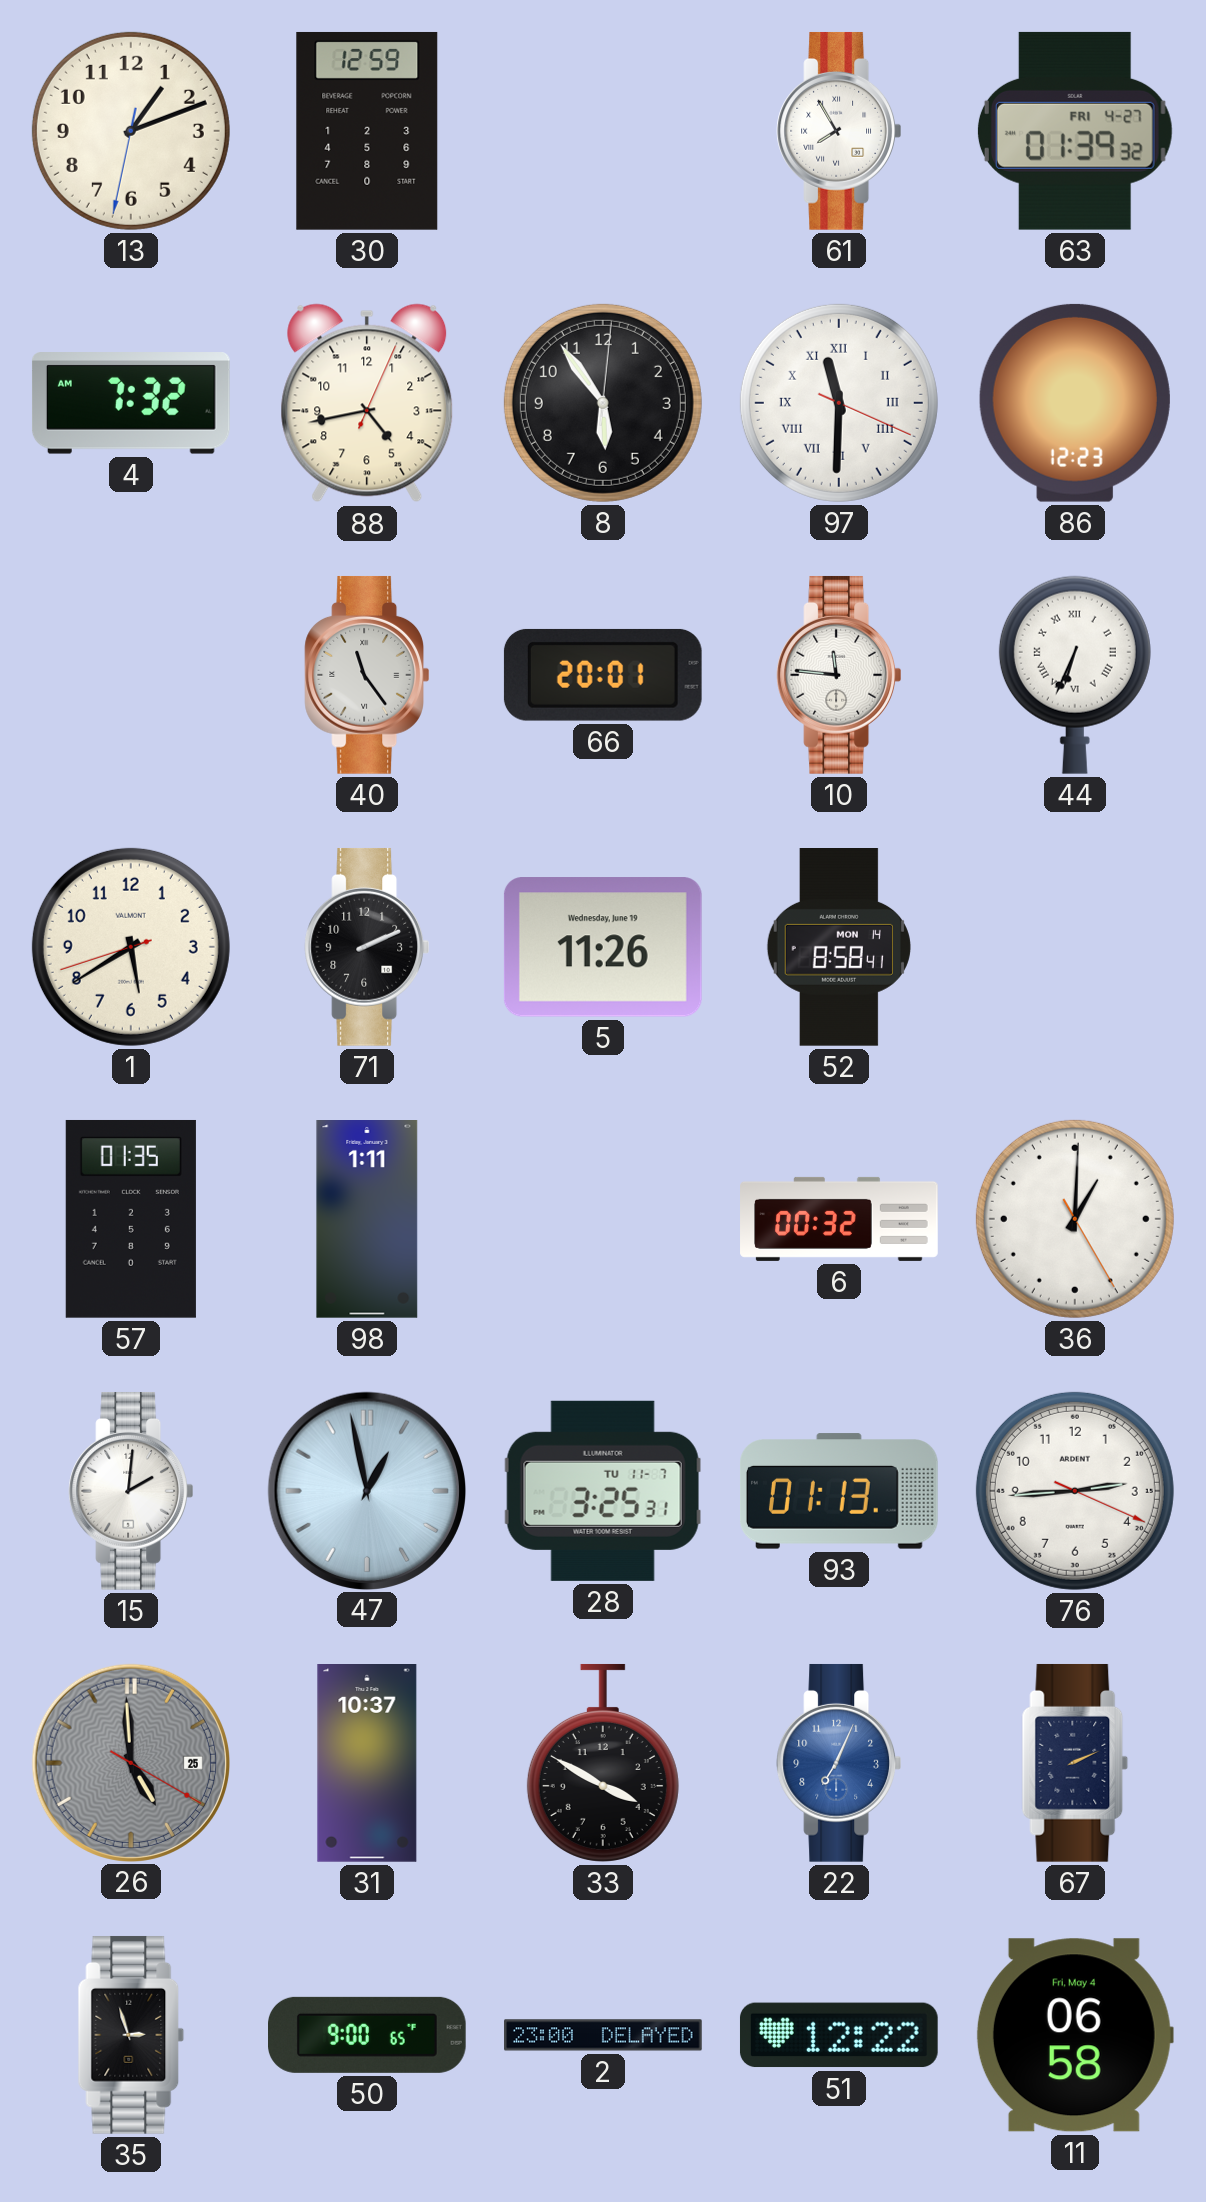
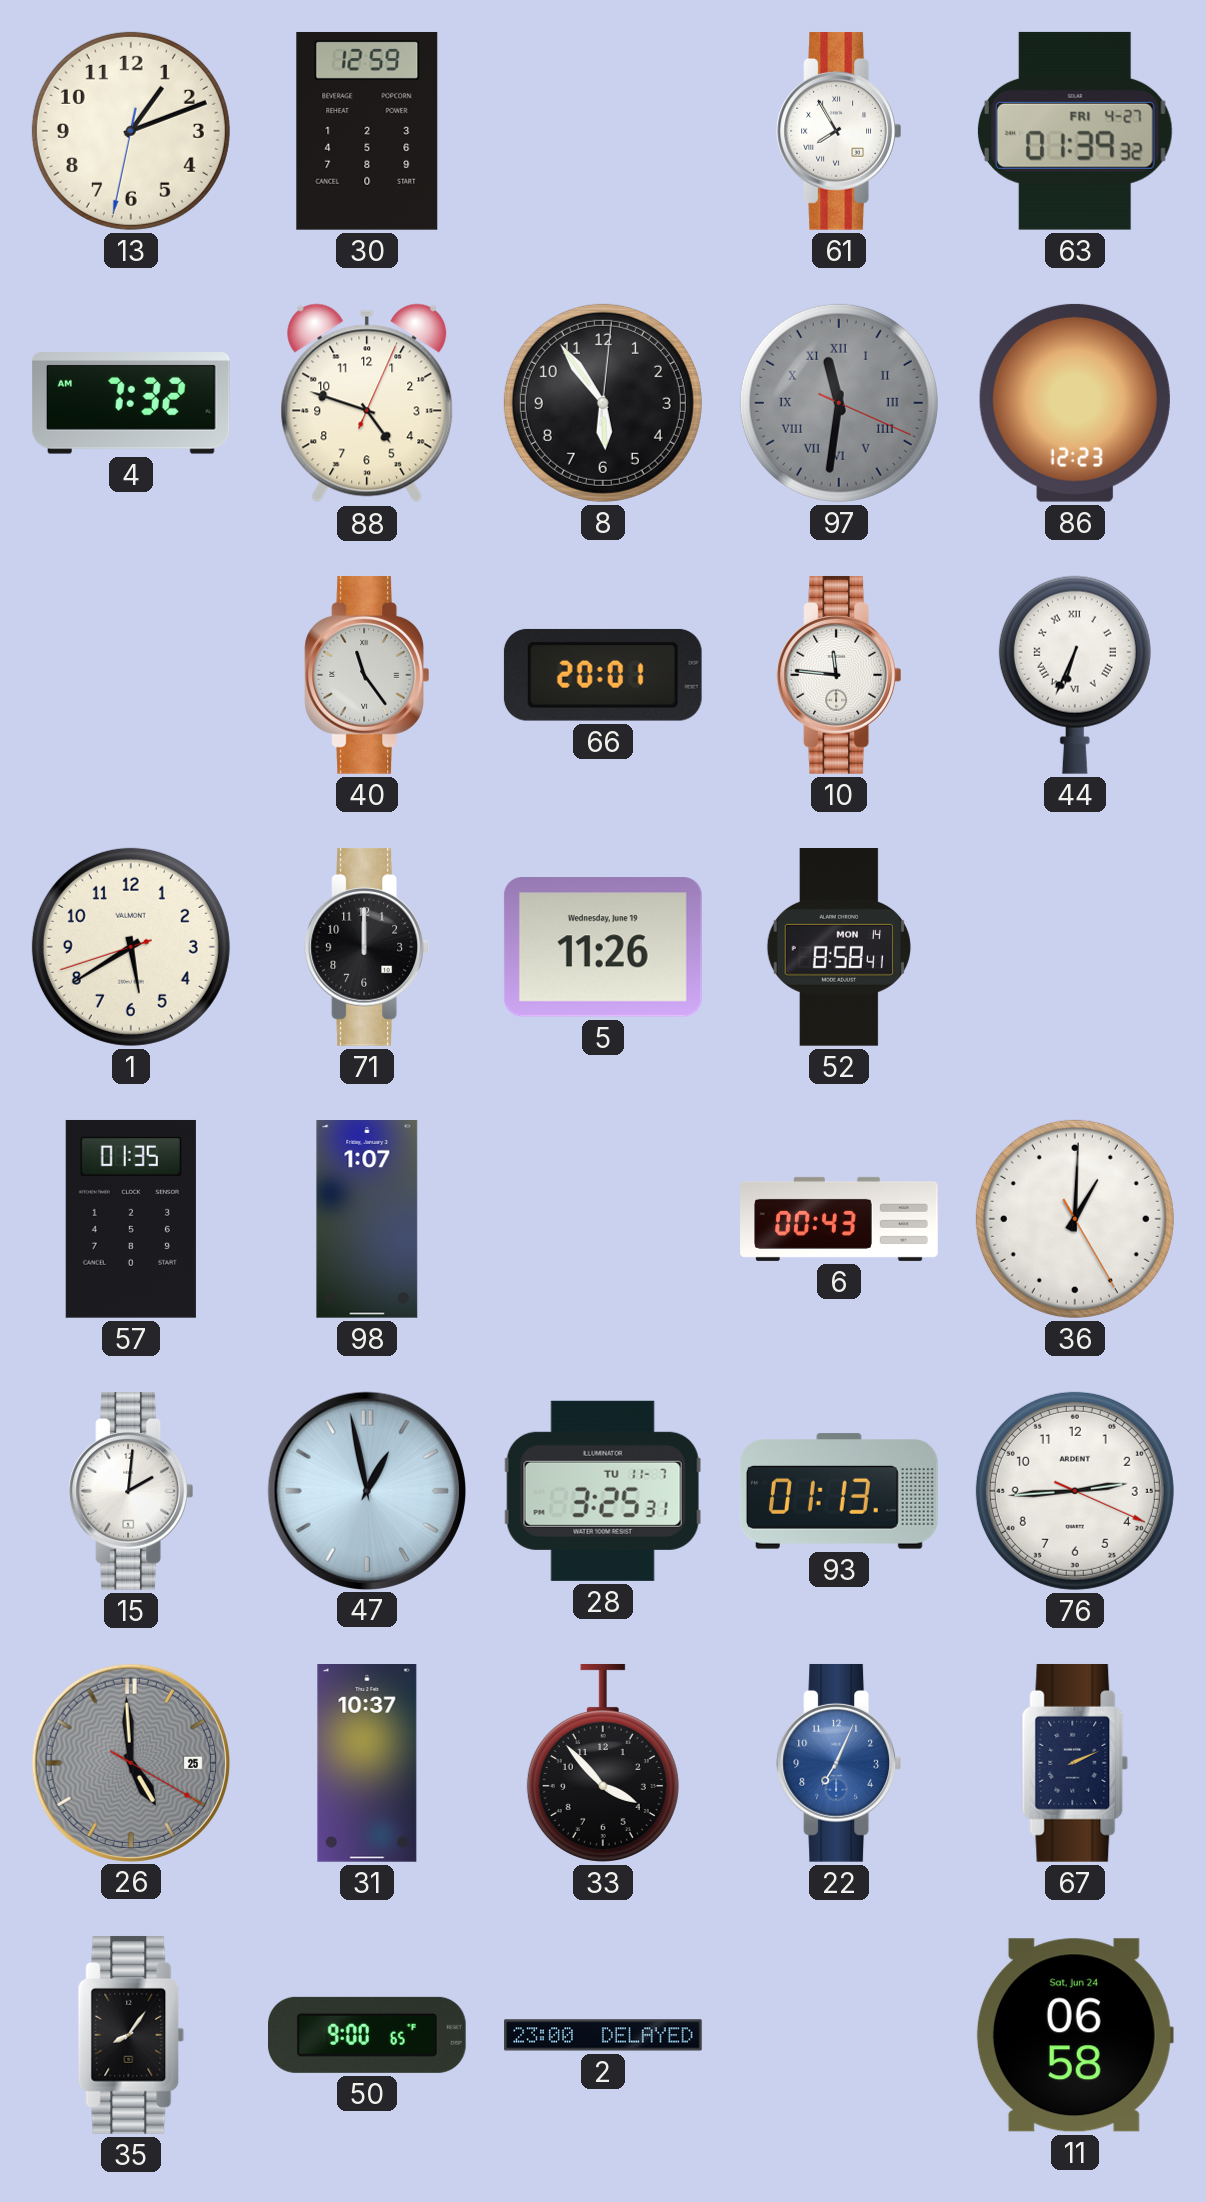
88: 4:43 -> 4:48
97: 11:30 -> 11:31
97 dial: white -> grey
71: 2:11 -> 12:00
98: 1:11 -> 1:07
6: 00:32 -> 00:43
33: 3:50 -> 3:53
35: 2:57 -> 8:06
51: 12:22 -> none
11 date: Fri, May 4 -> Sat, Jun 24
